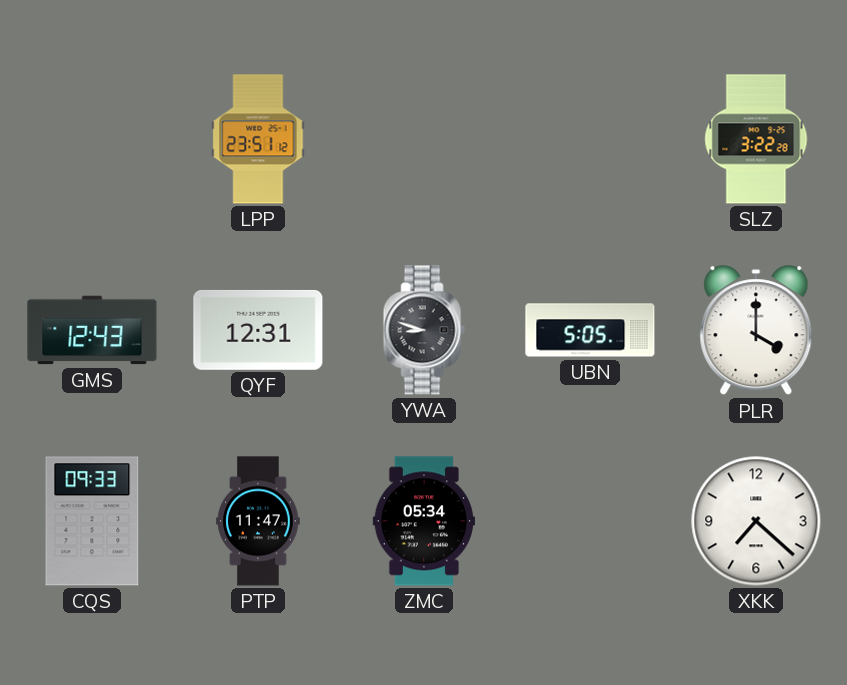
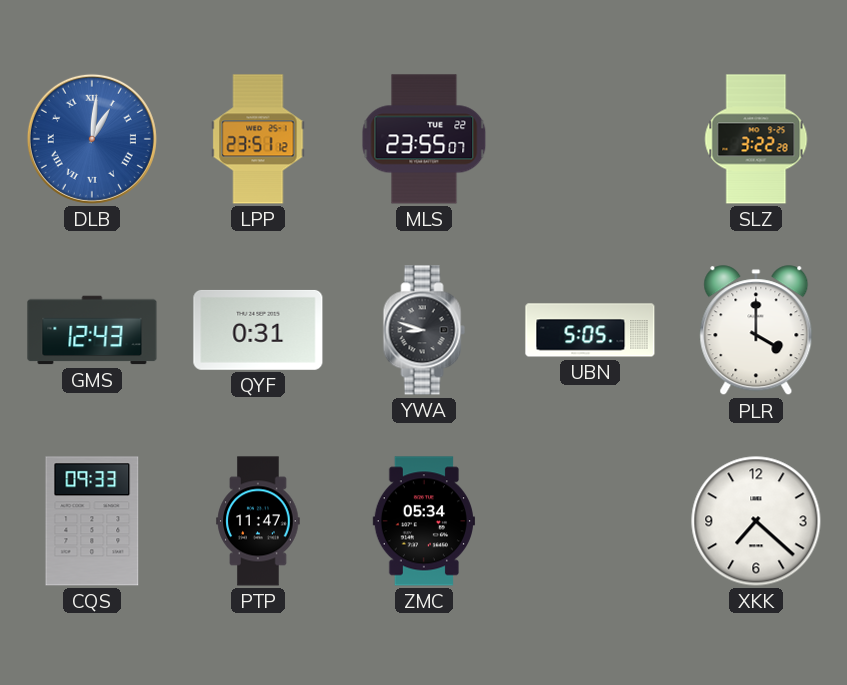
DLB: none -> 1:01
MLS: none -> 23:55
QYF: 12:31 -> 0:31
